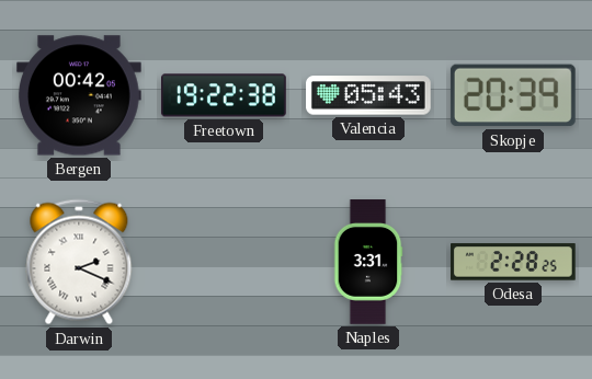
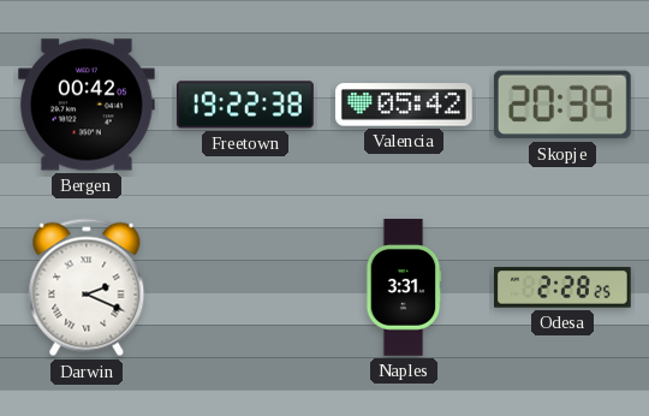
Valencia: 05:43 -> 05:42
